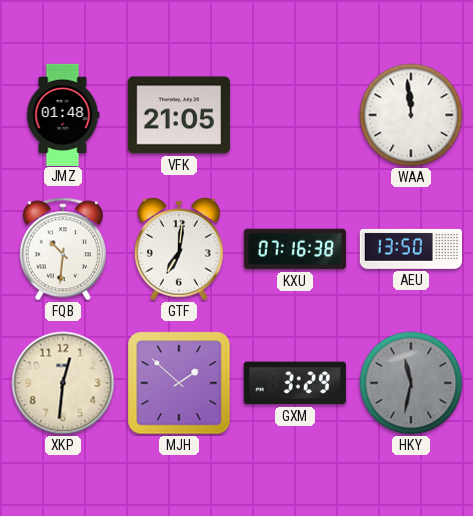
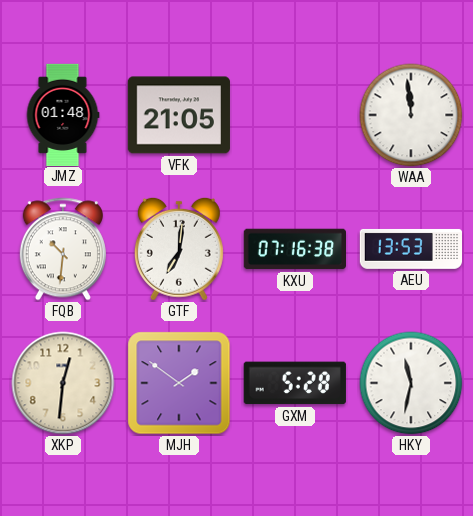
AEU: 13:50 -> 13:53
MJH: 1:52 -> 1:51
GXM: 3:29 -> 5:28
HKY dial: grey -> white
